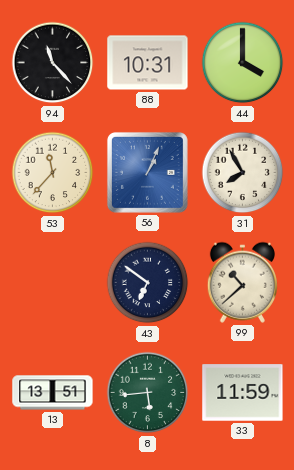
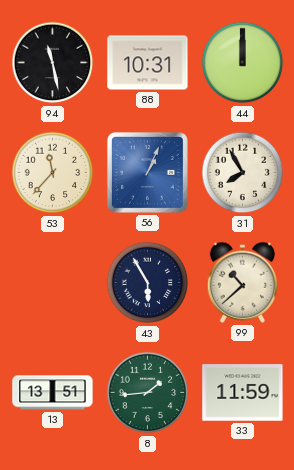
94: 11:23 -> 11:28
44: 4:00 -> 12:00
43: 6:51 -> 5:55
8: 5:44 -> 1:44
